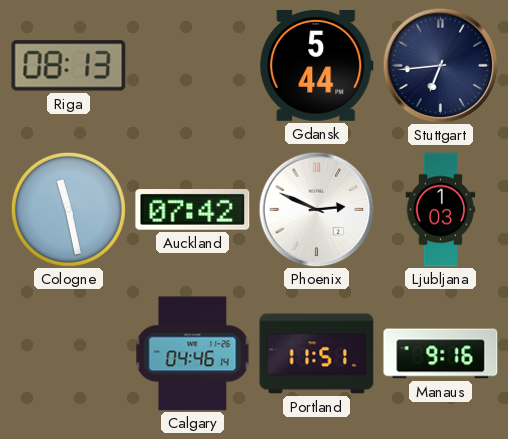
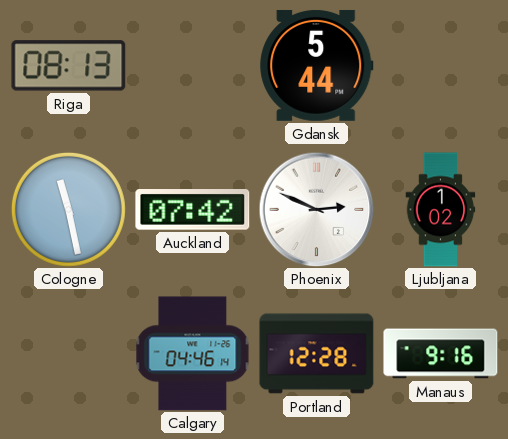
Stuttgart: 6:44 -> none
Ljubljana: 1:03 -> 1:02
Portland: 11:51 -> 12:28
